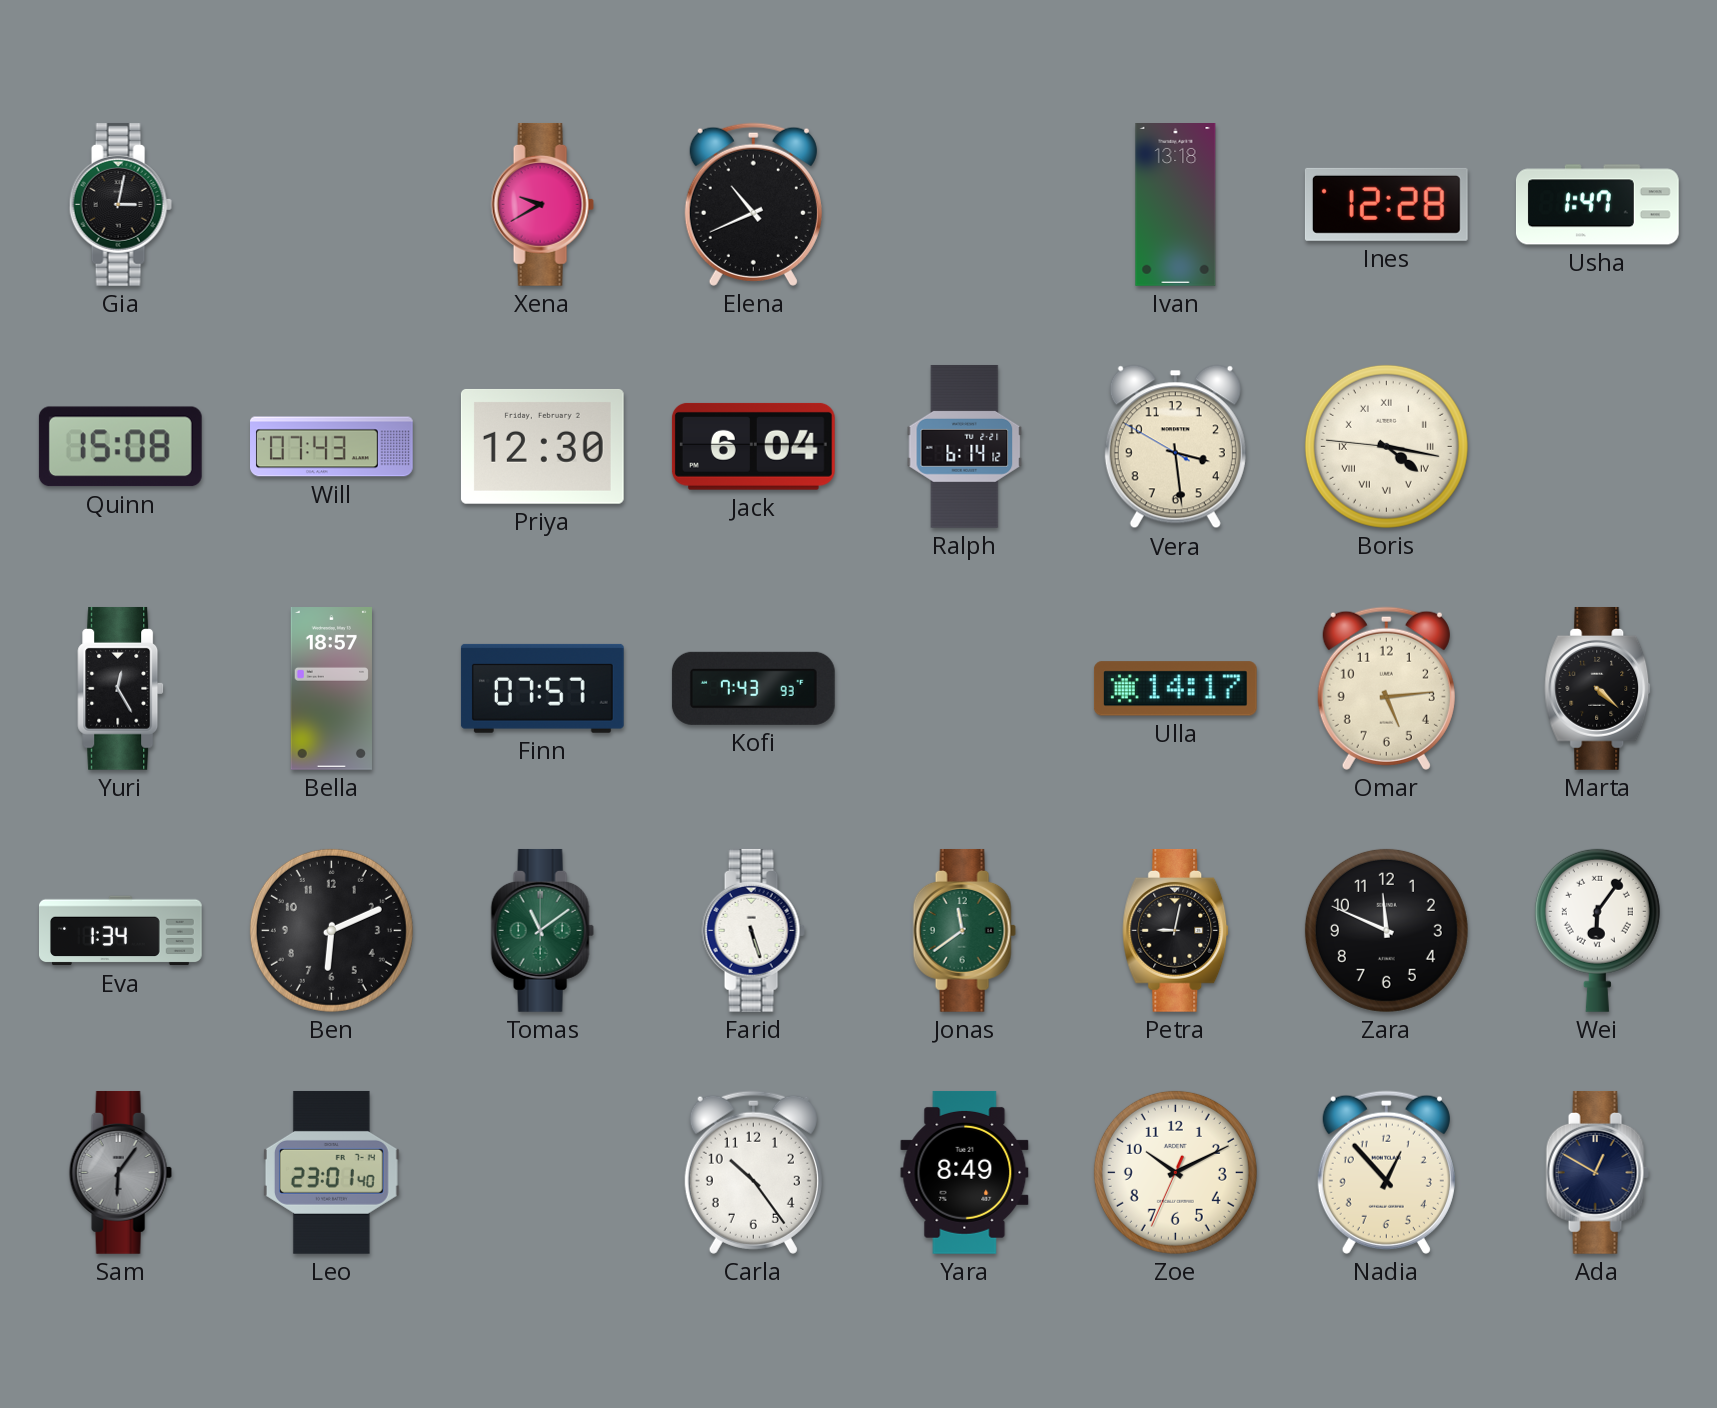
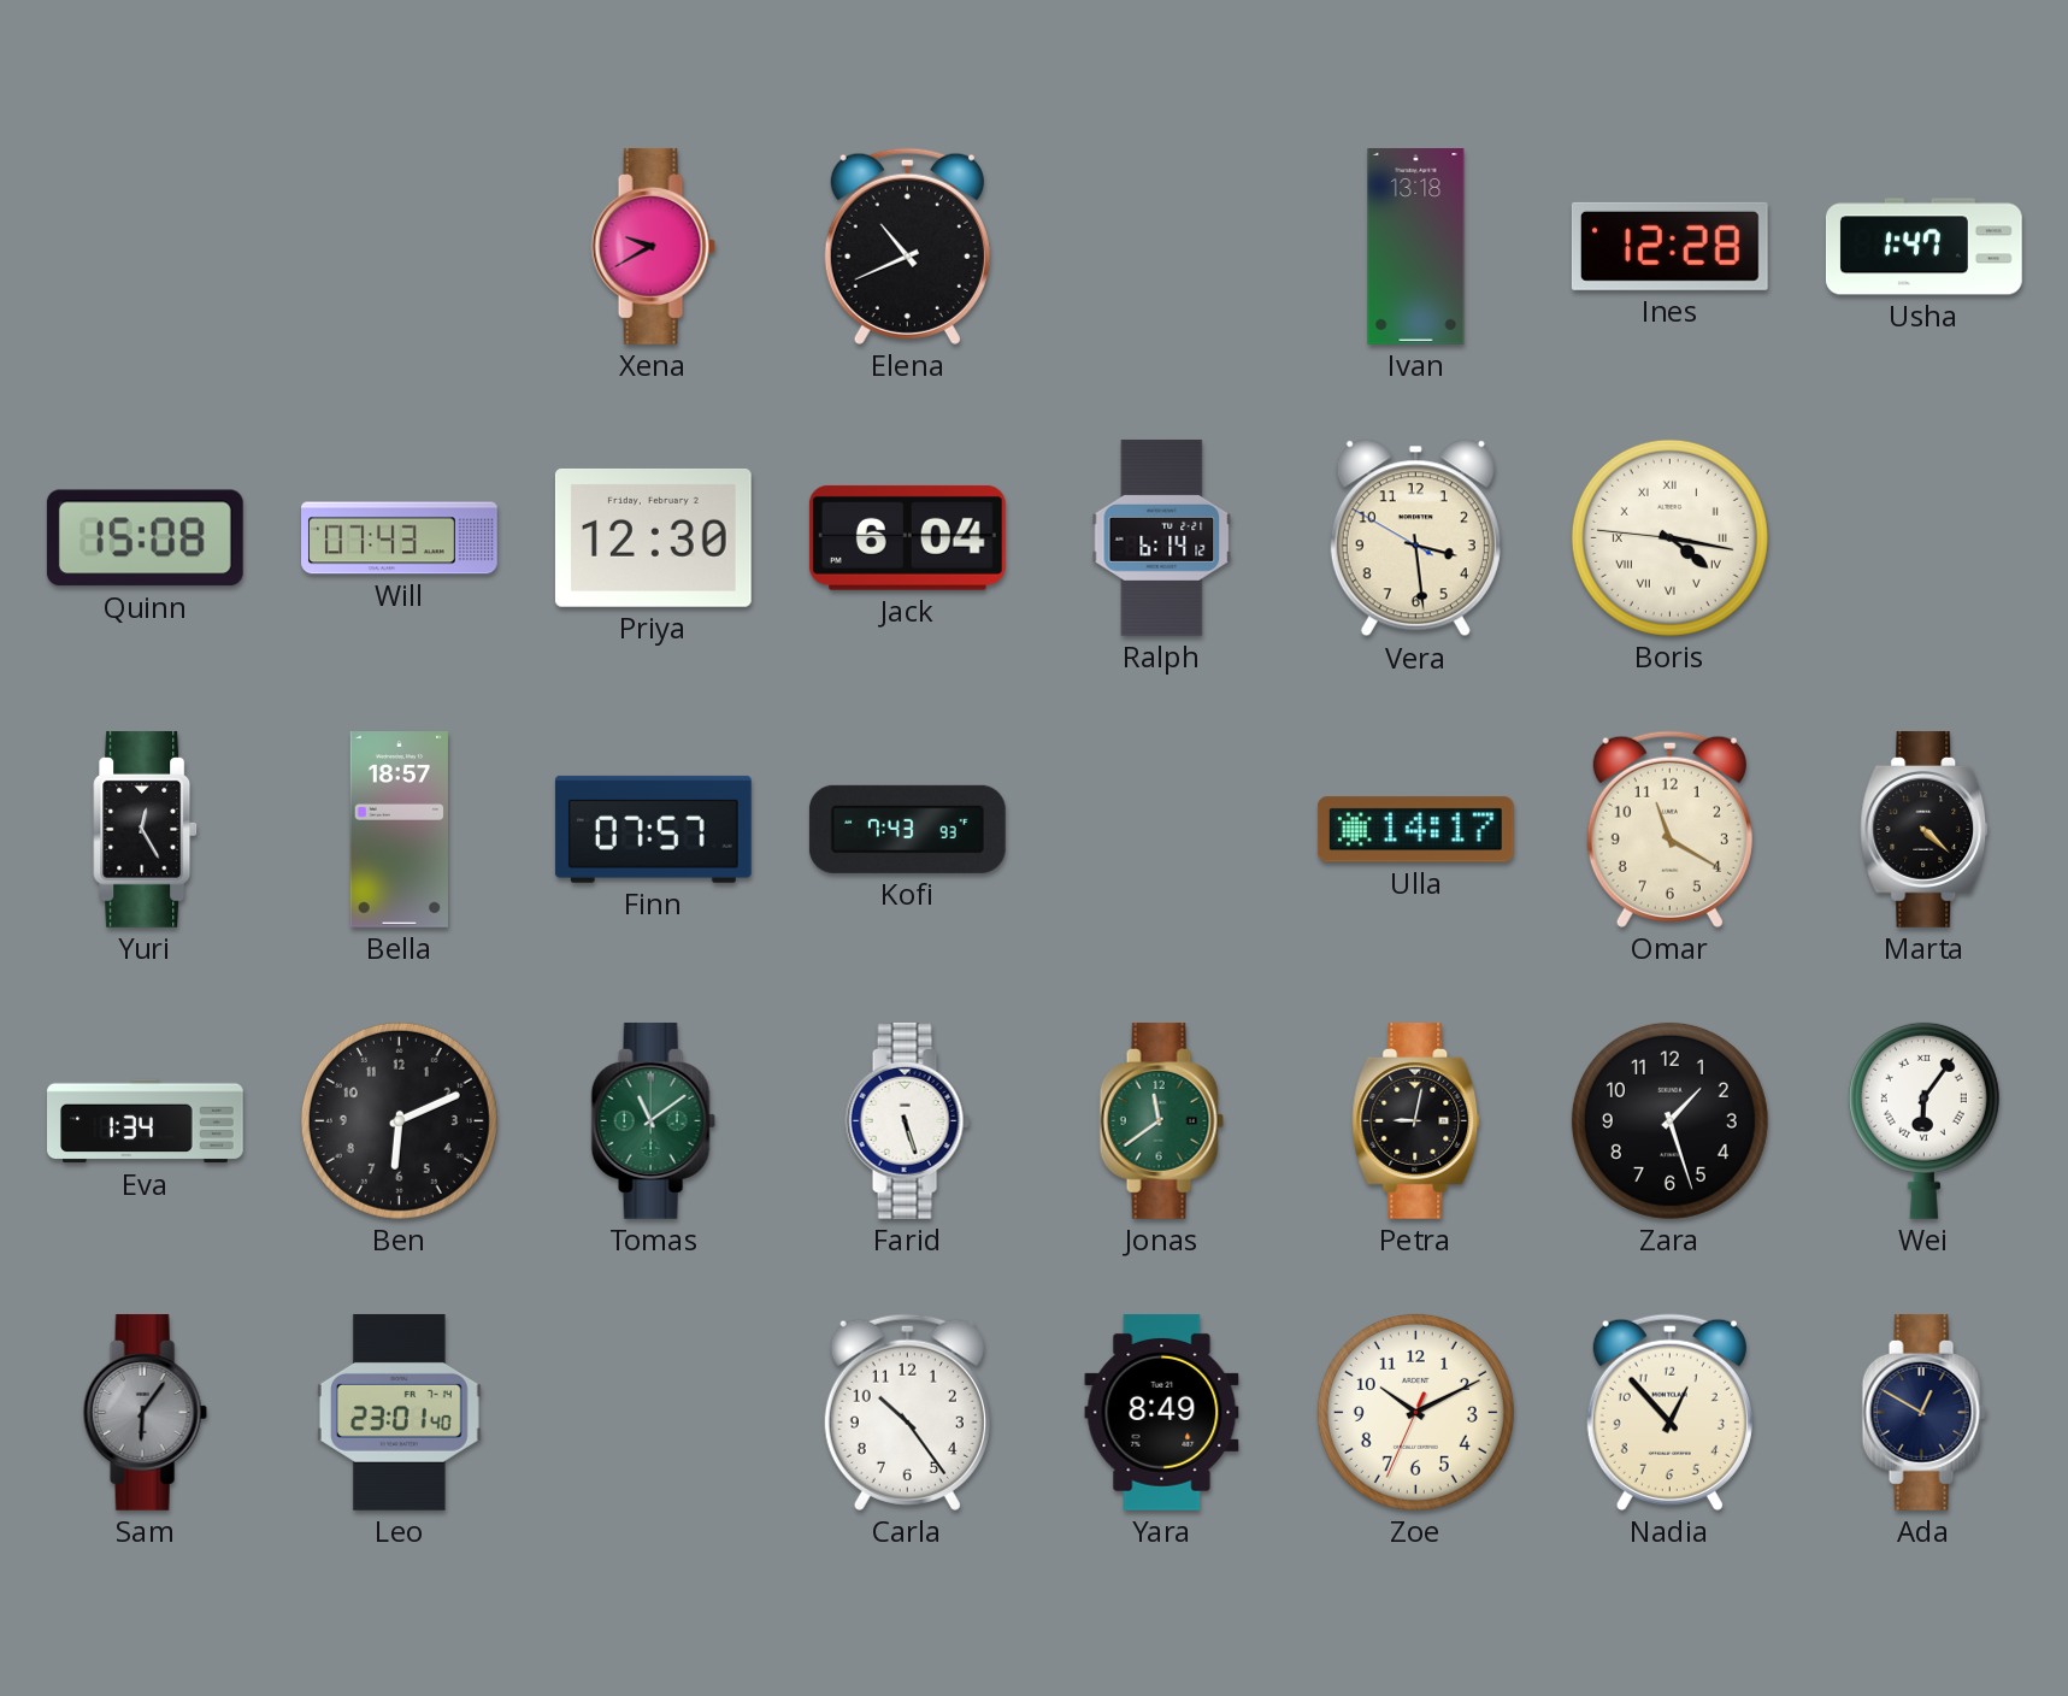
Gia: 3:02 -> none
Omar: 5:14 -> 11:20
Zara: 11:49 -> 1:27
